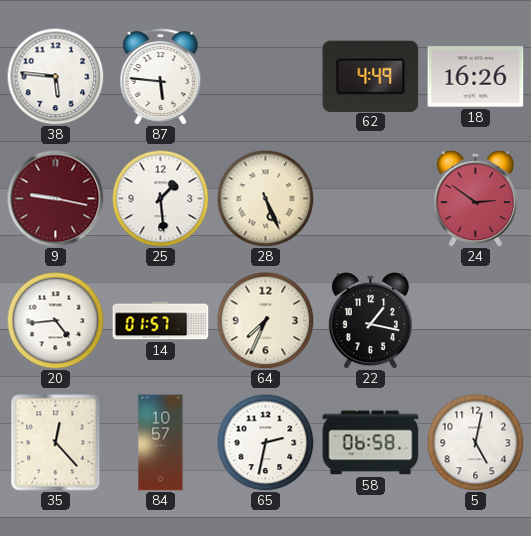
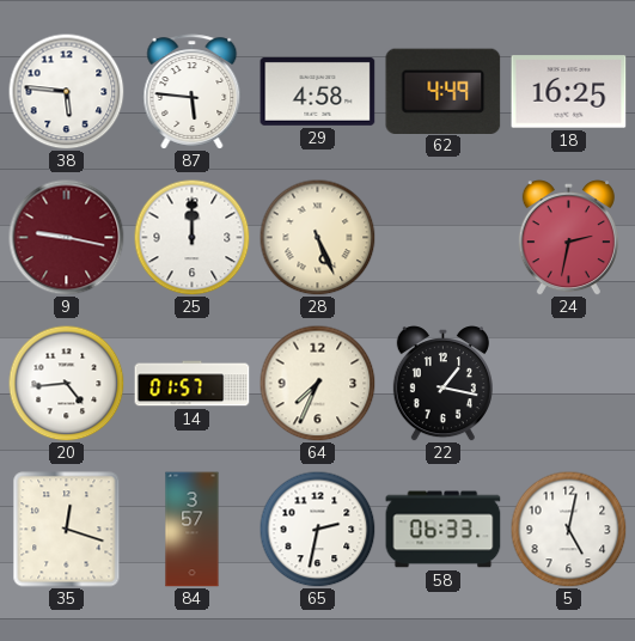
29: none -> 4:58
18: 16:26 -> 16:25
25: 1:29 -> 12:00
24: 2:51 -> 2:32
35: 12:23 -> 12:18
84: 10:57 -> 3:57
58: 06:58 -> 06:33
